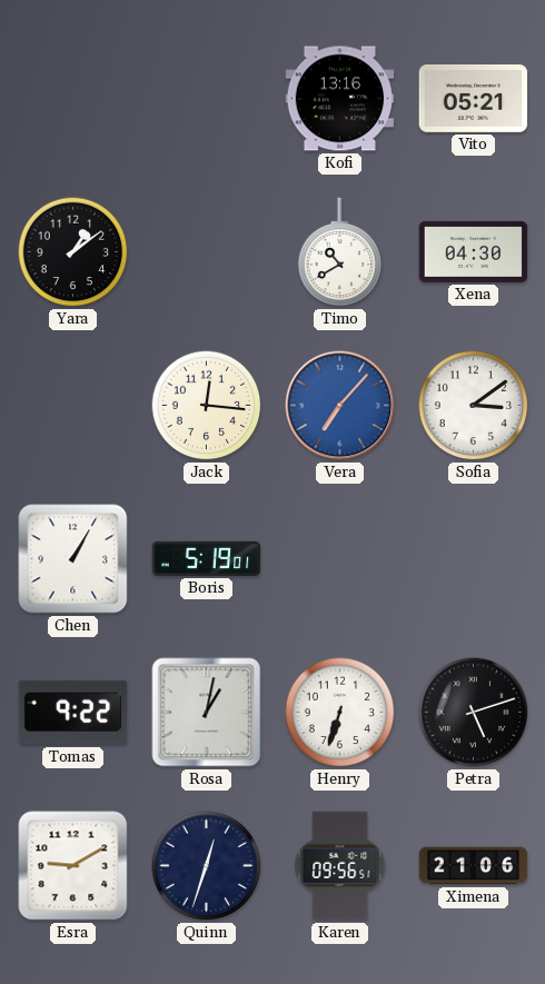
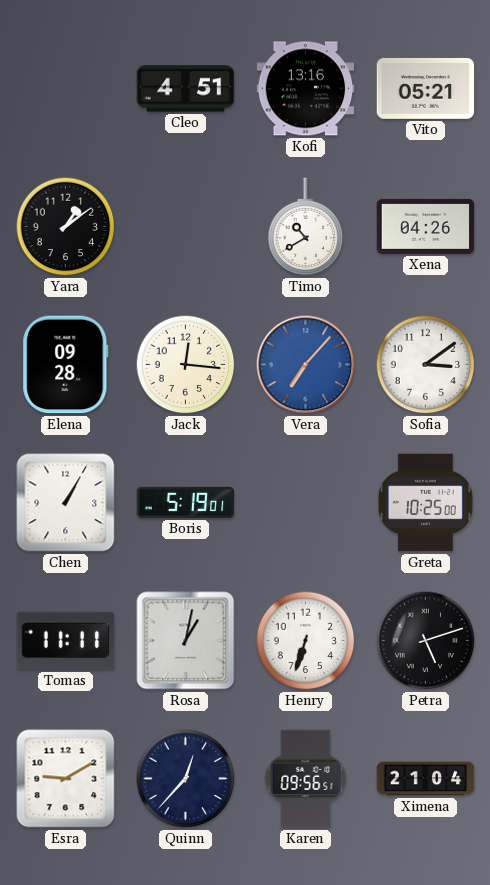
Cleo: none -> 4:51
Xena: 04:30 -> 04:26
Elena: none -> 09:28
Greta: none -> 10:25
Tomas: 9:22 -> 11:11
Quinn: 12:33 -> 12:37
Ximena: 21:06 -> 21:04
